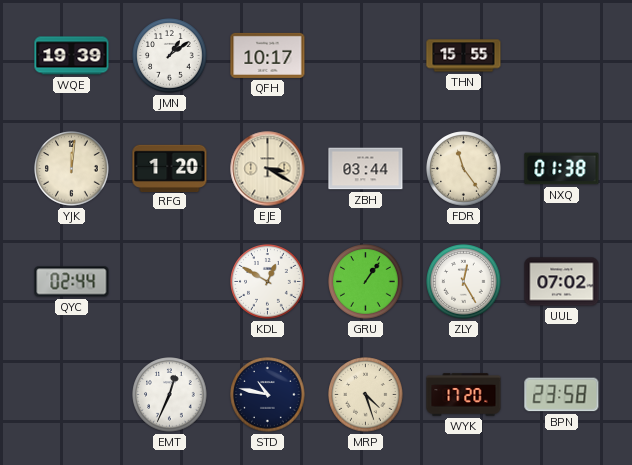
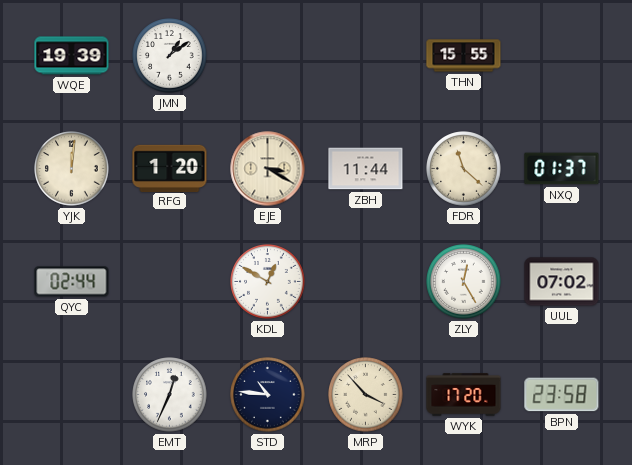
QFH: 10:17 -> none
ZBH: 03:44 -> 11:44
FDR: 11:24 -> 11:22
NXQ: 01:38 -> 01:37
GRU: 1:06 -> none
STD: 10:47 -> 10:46
MRP: 4:27 -> 3:53
